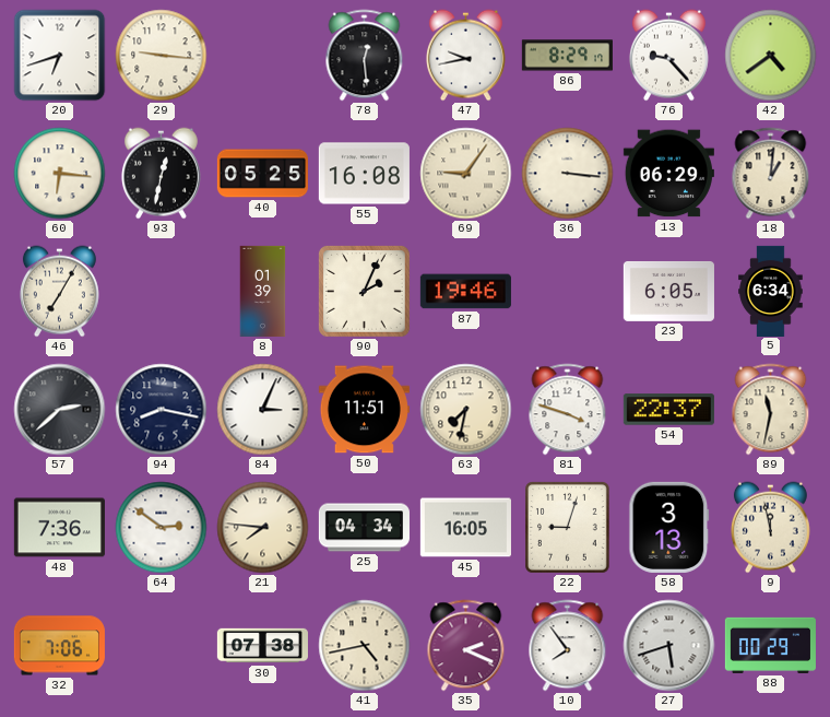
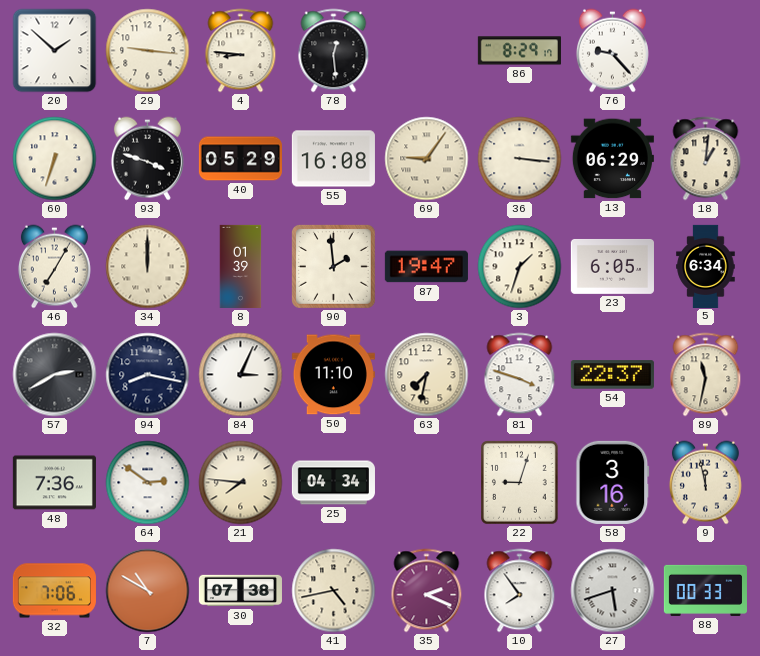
20: 6:42 -> 1:52
4: none -> 8:46
47: 9:43 -> none
42: 4:39 -> none
60: 6:16 -> 6:33
93: 12:32 -> 3:48
40: 05:25 -> 05:29
34: none -> 12:00
90: 2:04 -> 1:59
87: 19:46 -> 19:47
3: none -> 1:33
57: 2:38 -> 2:40
50: 11:51 -> 11:10
45: 16:05 -> none
58: 3:13 -> 3:16
7: none -> 10:50
88: 00:29 -> 00:33
